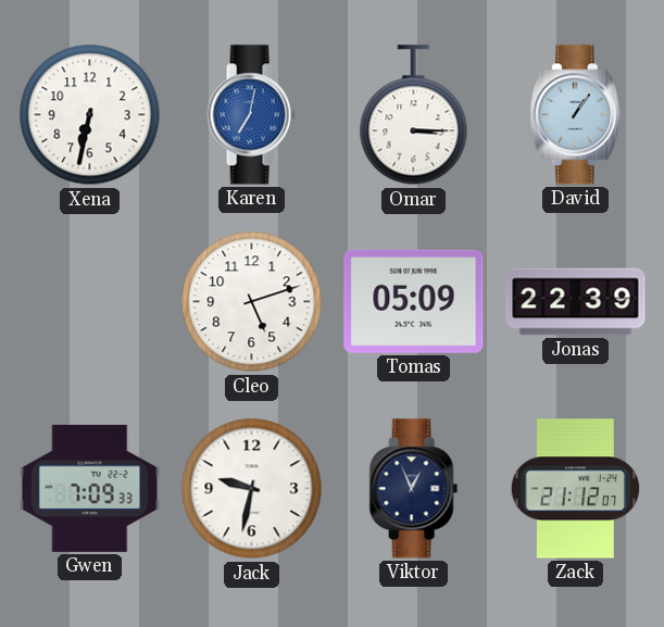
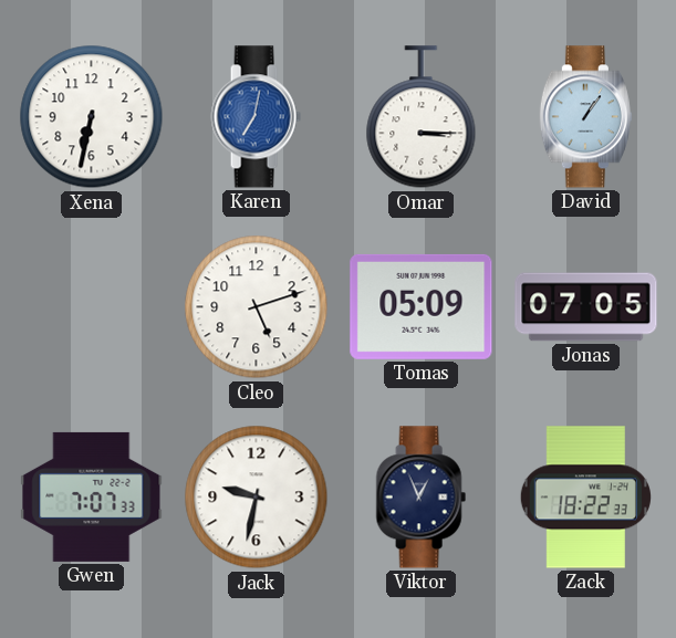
Jonas: 22:39 -> 07:05
Gwen: 7:09 -> 7:07
Zack: 21:12 -> 18:22
